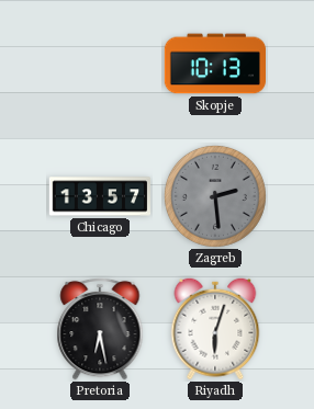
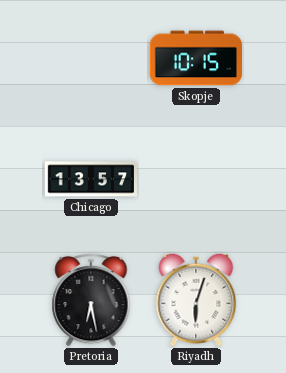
Skopje: 10:13 -> 10:15
Zagreb: 2:29 -> none
